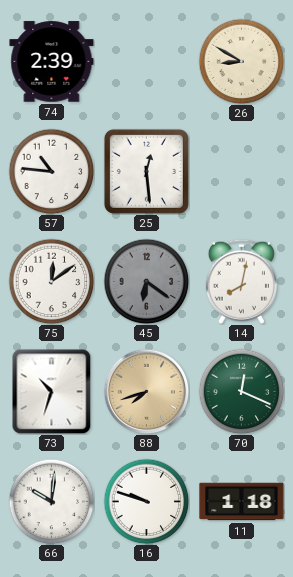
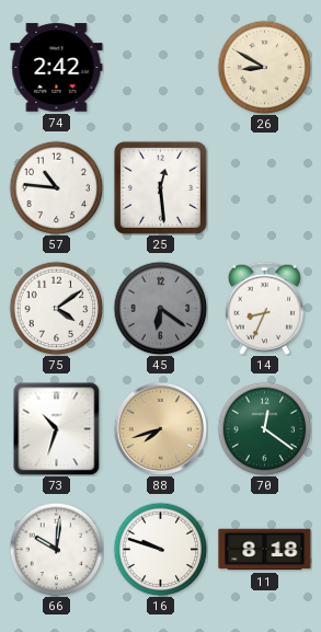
74: 2:39 -> 2:42
75: 12:09 -> 4:09
14: 8:02 -> 8:34
70: 12:19 -> 12:21
11: 1:18 -> 8:18
